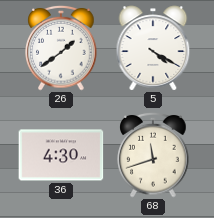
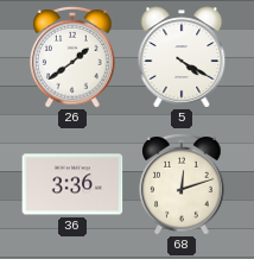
36: 4:30 -> 3:36
68: 11:42 -> 12:12
